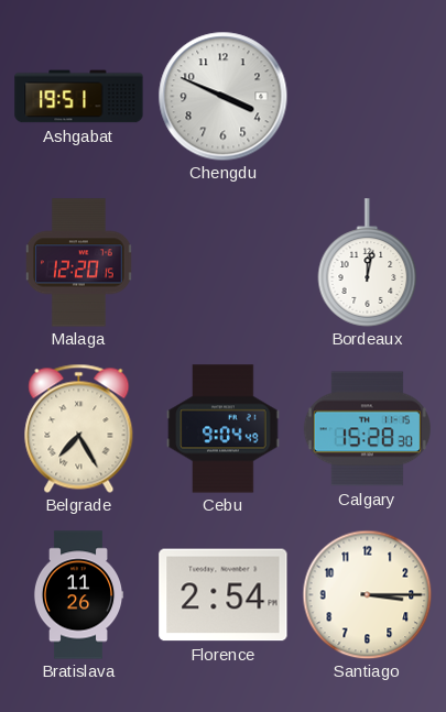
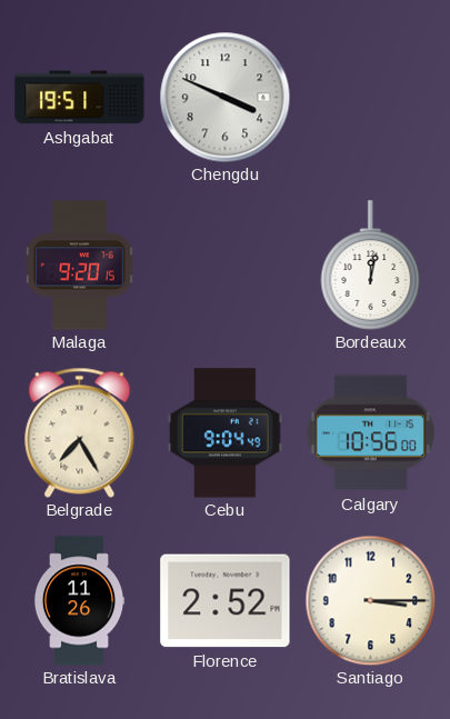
Malaga: 12:20 -> 9:20
Calgary: 15:28 -> 10:56
Florence: 2:54 -> 2:52
